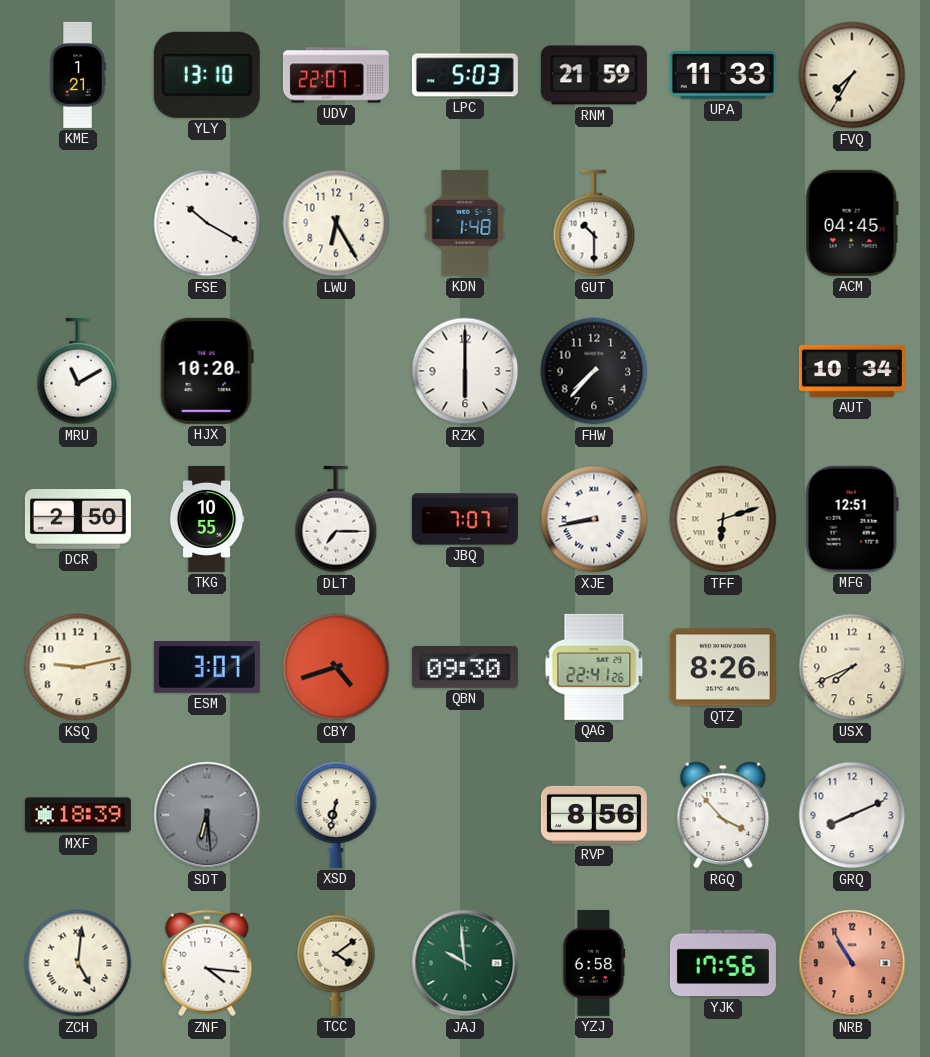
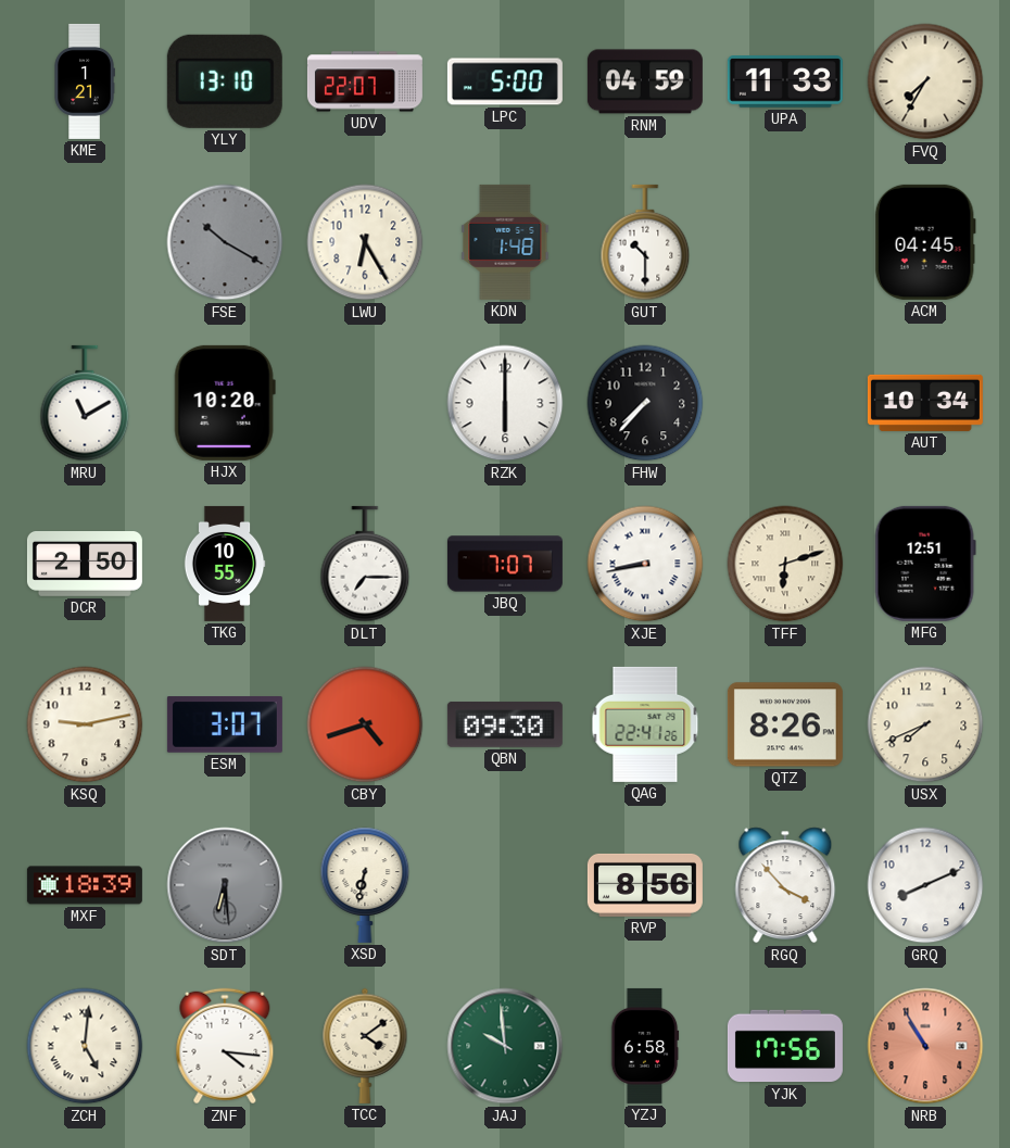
LPC: 5:03 -> 5:00
RNM: 21:59 -> 04:59
FSE dial: white -> grey
